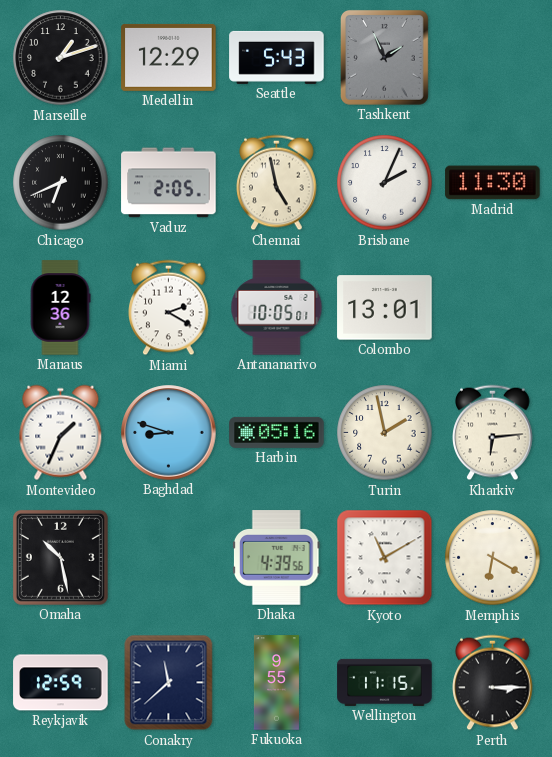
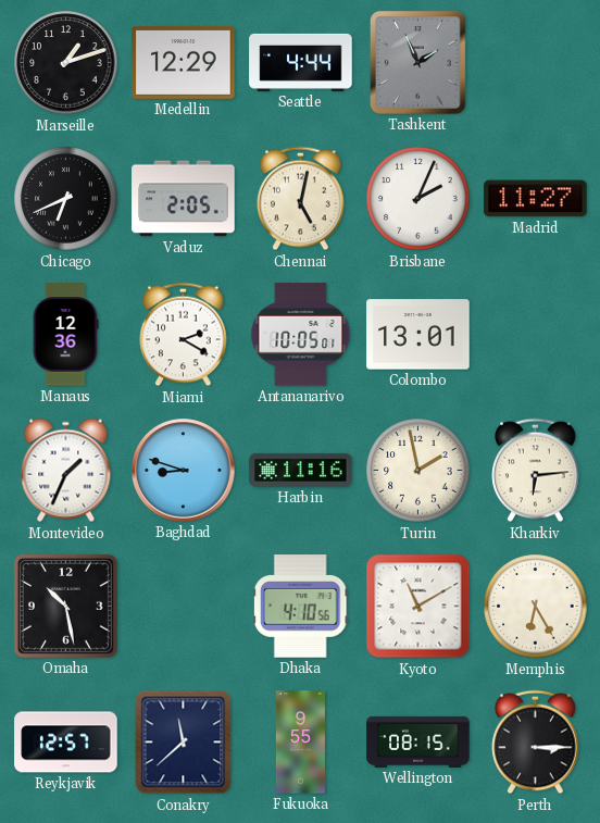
Seattle: 5:43 -> 4:44
Chennai: 4:58 -> 5:02
Madrid: 11:30 -> 11:27
Harbin: 05:16 -> 11:16
Dhaka: 4:39 -> 4:10
Memphis: 6:20 -> 6:25
Reykjavik: 12:59 -> 12:57
Wellington: 11:15 -> 08:15
